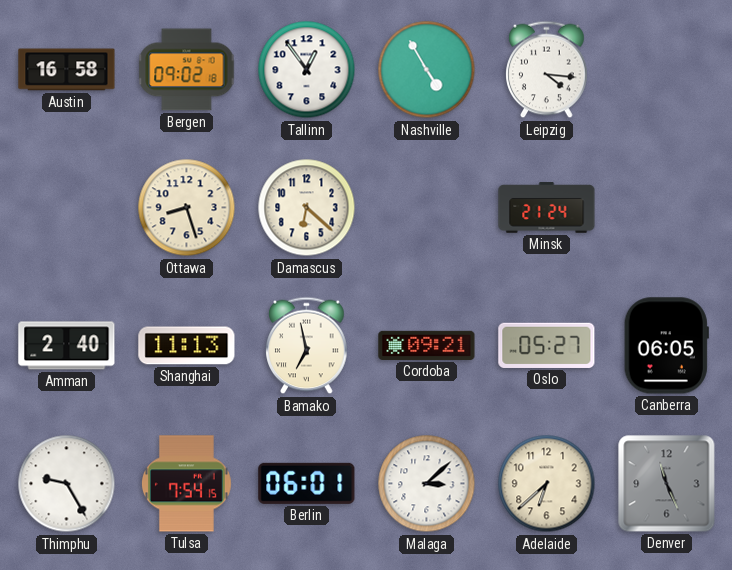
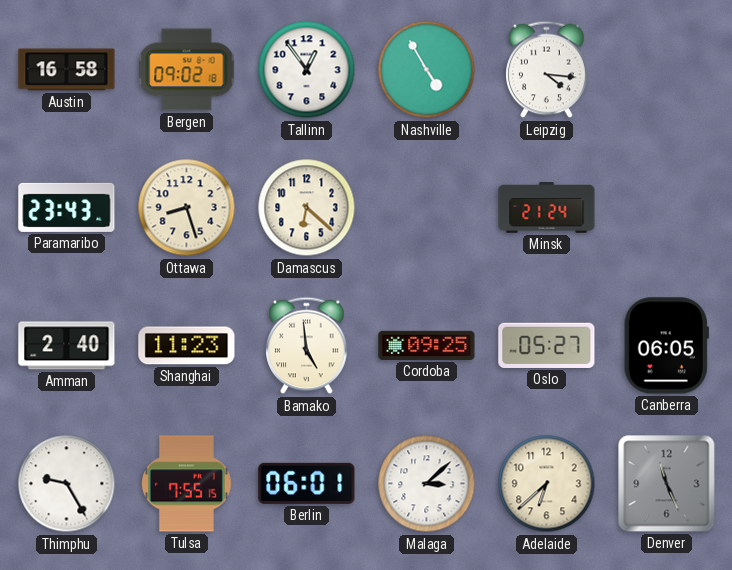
Paramaribo: none -> 23:43
Shanghai: 11:13 -> 11:23
Bamako: 6:58 -> 4:59
Cordoba: 09:21 -> 09:25
Tulsa: 7:54 -> 7:55
